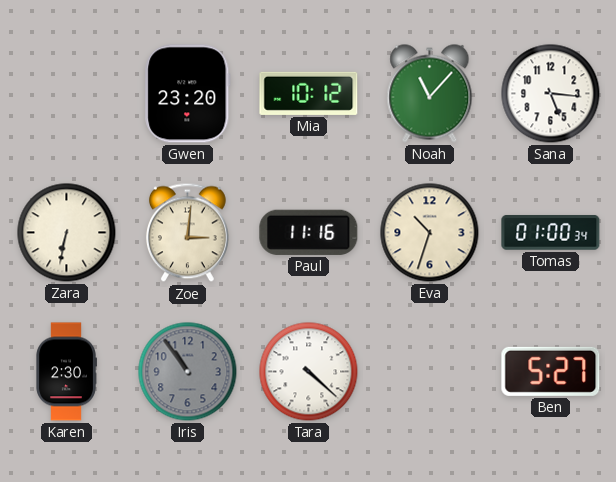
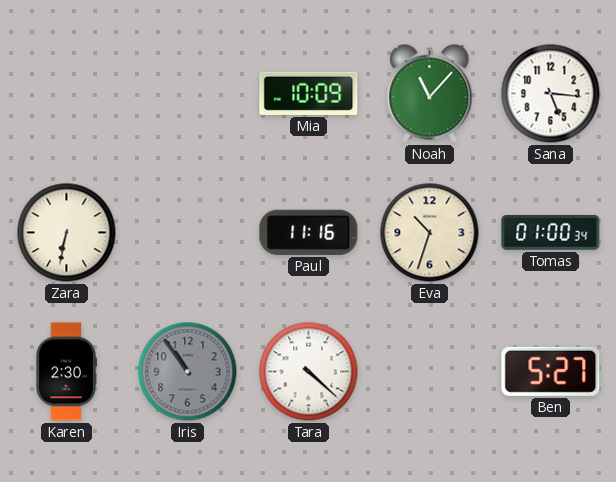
Gwen: 23:20 -> none
Mia: 10:12 -> 10:09
Zoe: 3:01 -> none
